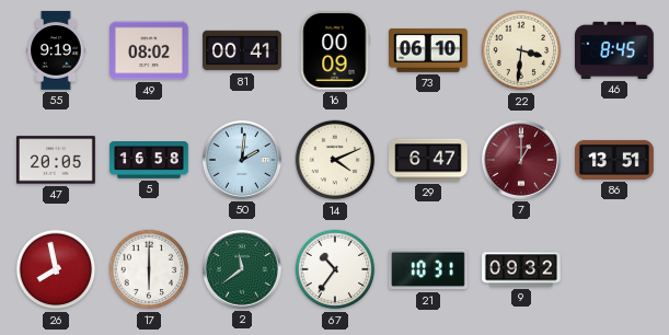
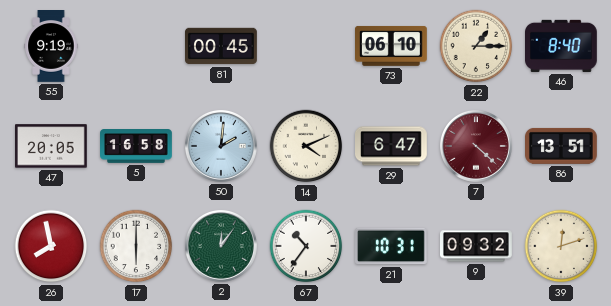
49: 08:02 -> none
81: 00:41 -> 00:45
16: 00:09 -> none
22: 3:31 -> 1:15
46: 8:45 -> 8:40
7: 1:00 -> 4:22
2: 11:39 -> 12:06
39: none -> 12:12
